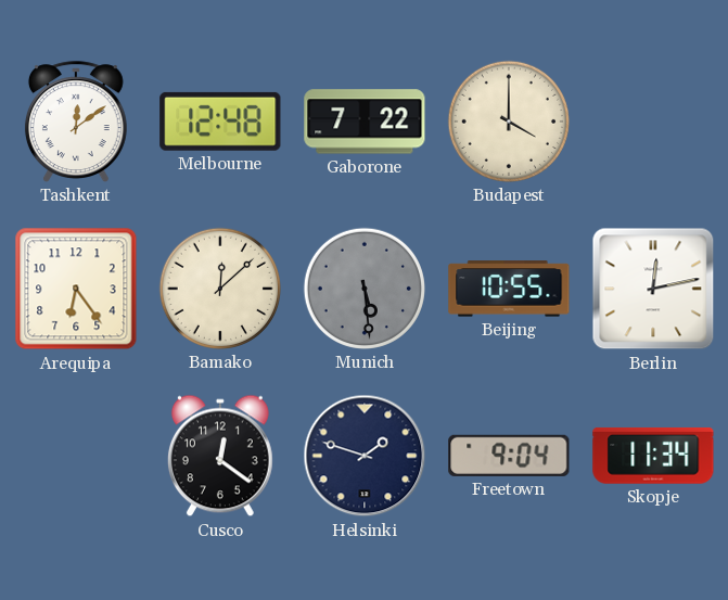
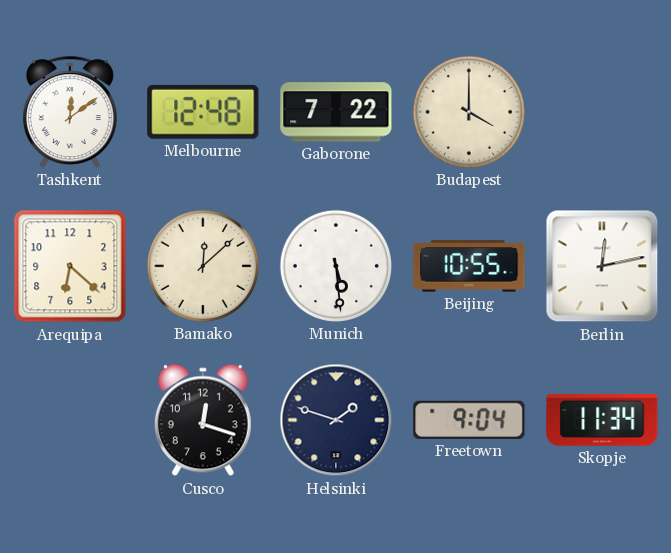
Arequipa: 6:24 -> 6:22
Munich dial: grey -> white
Cusco: 12:21 -> 12:18
